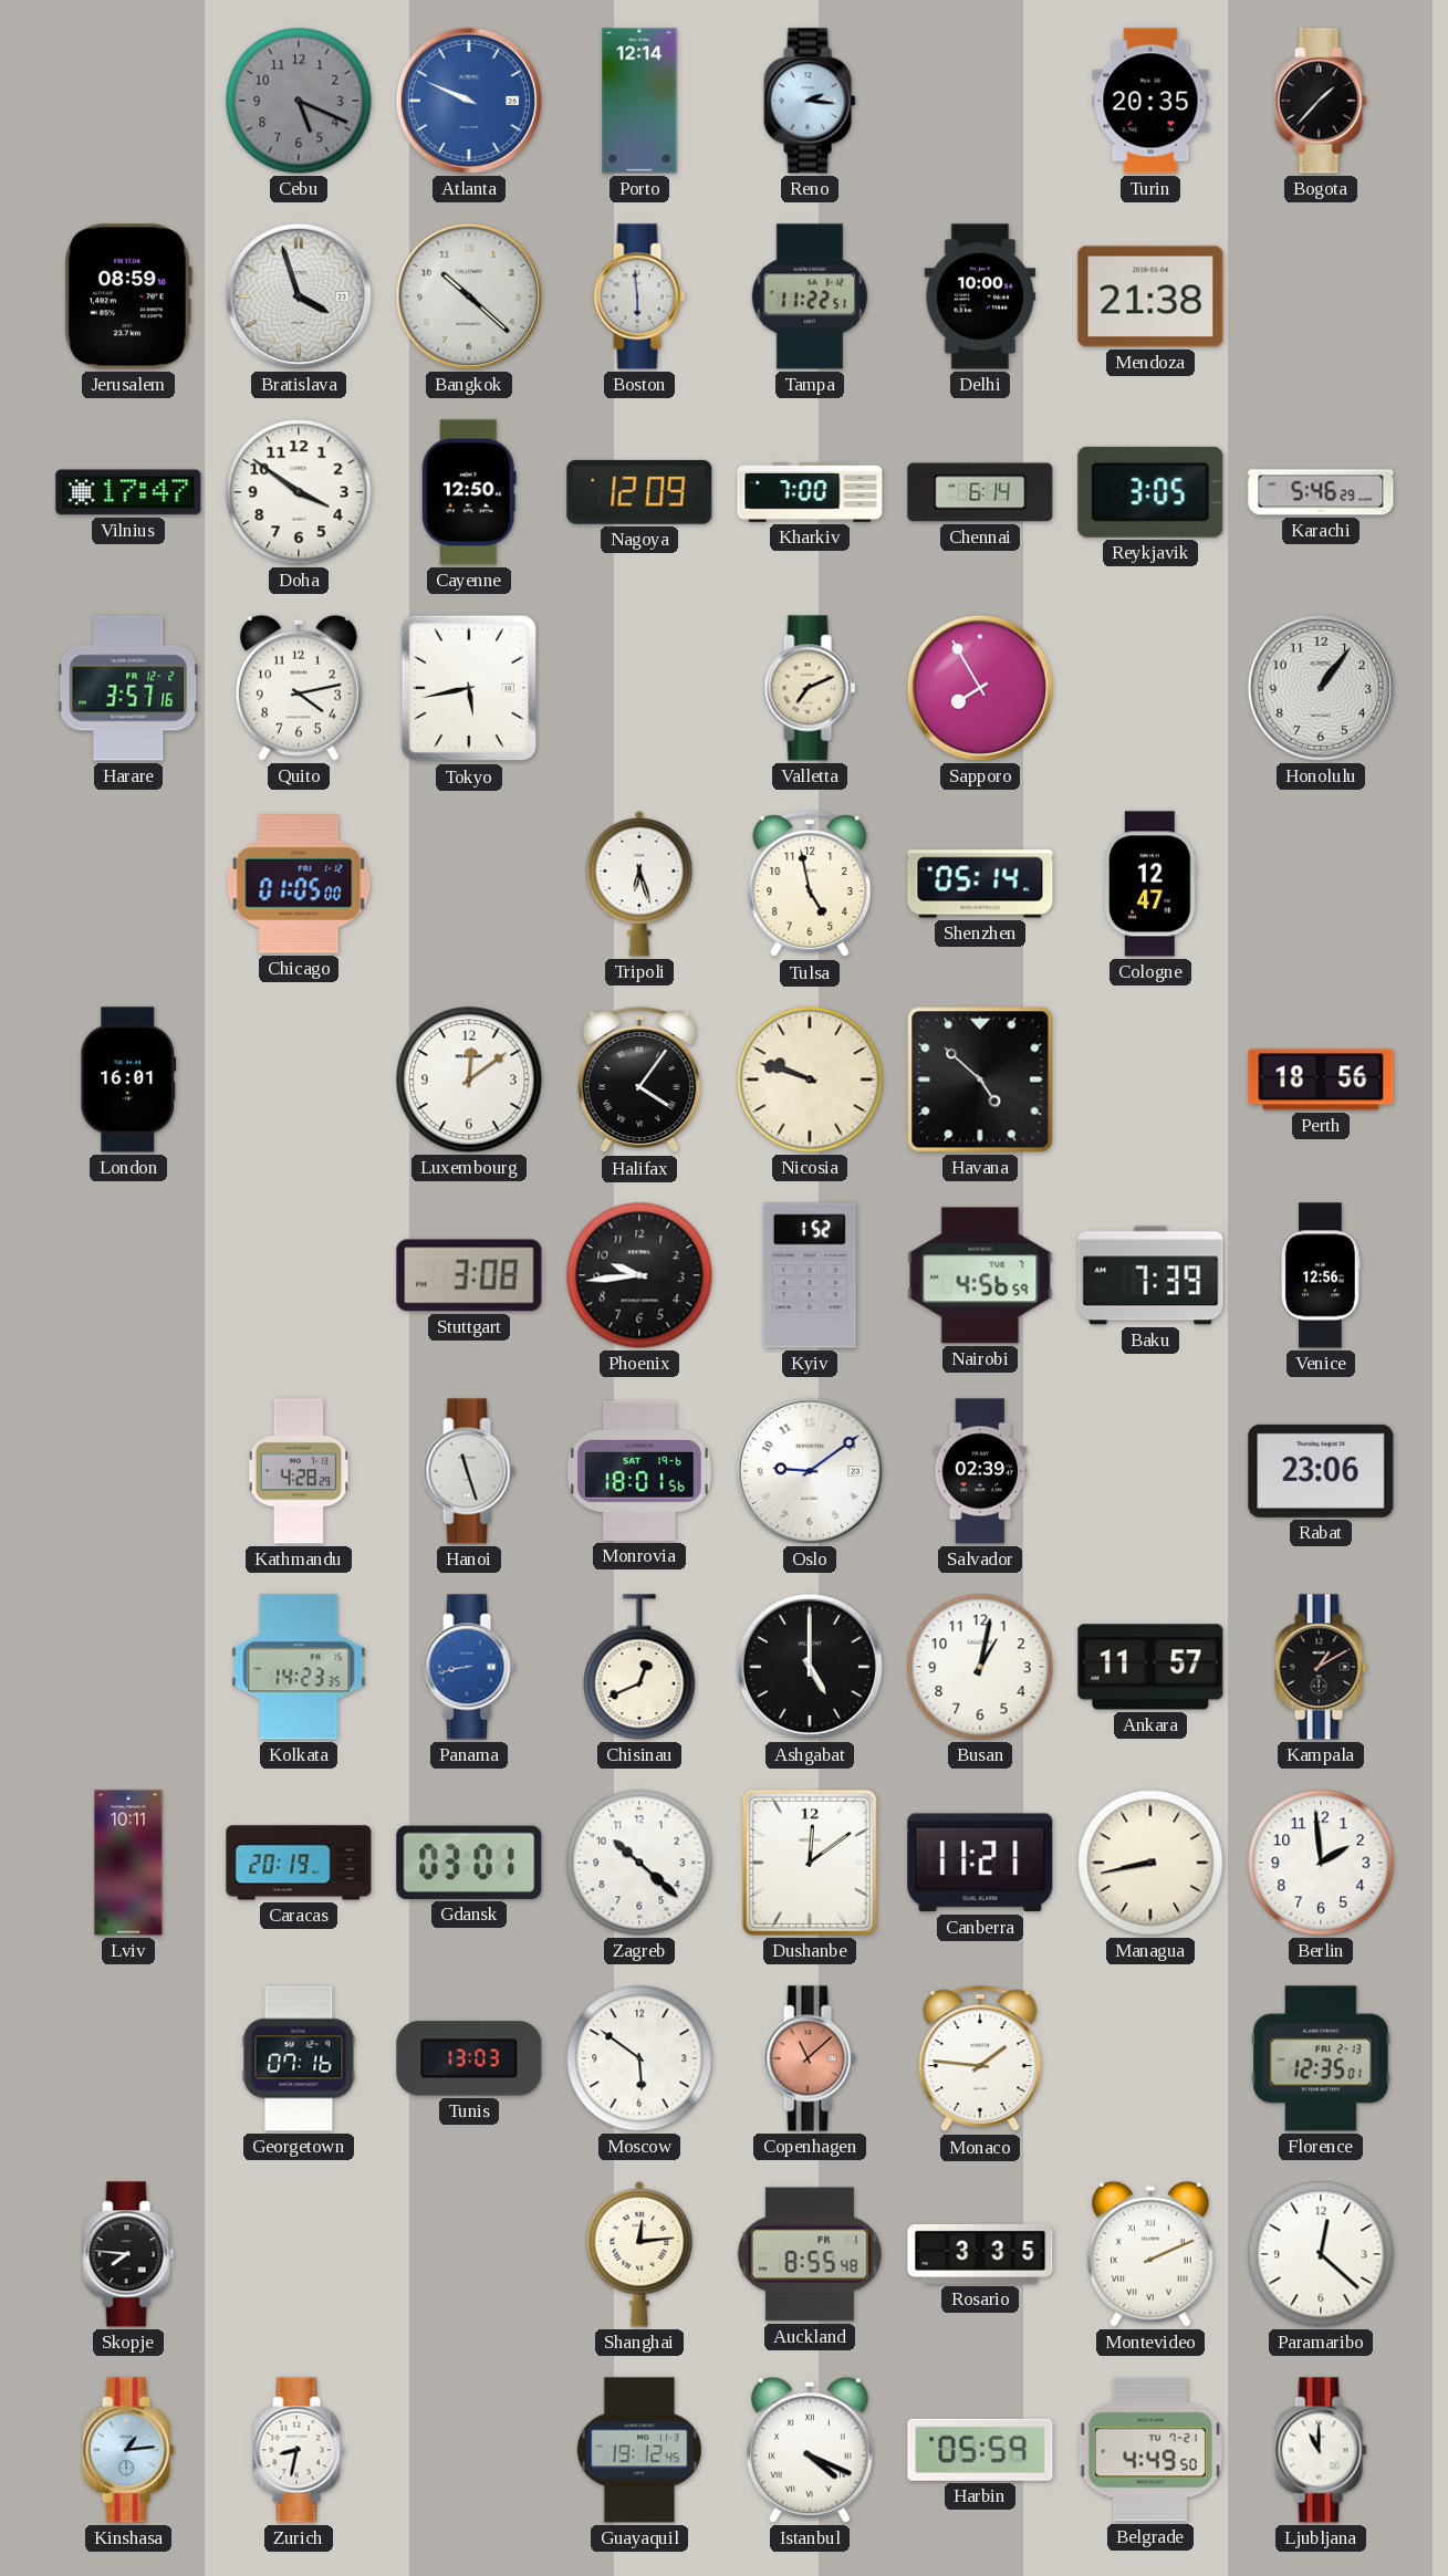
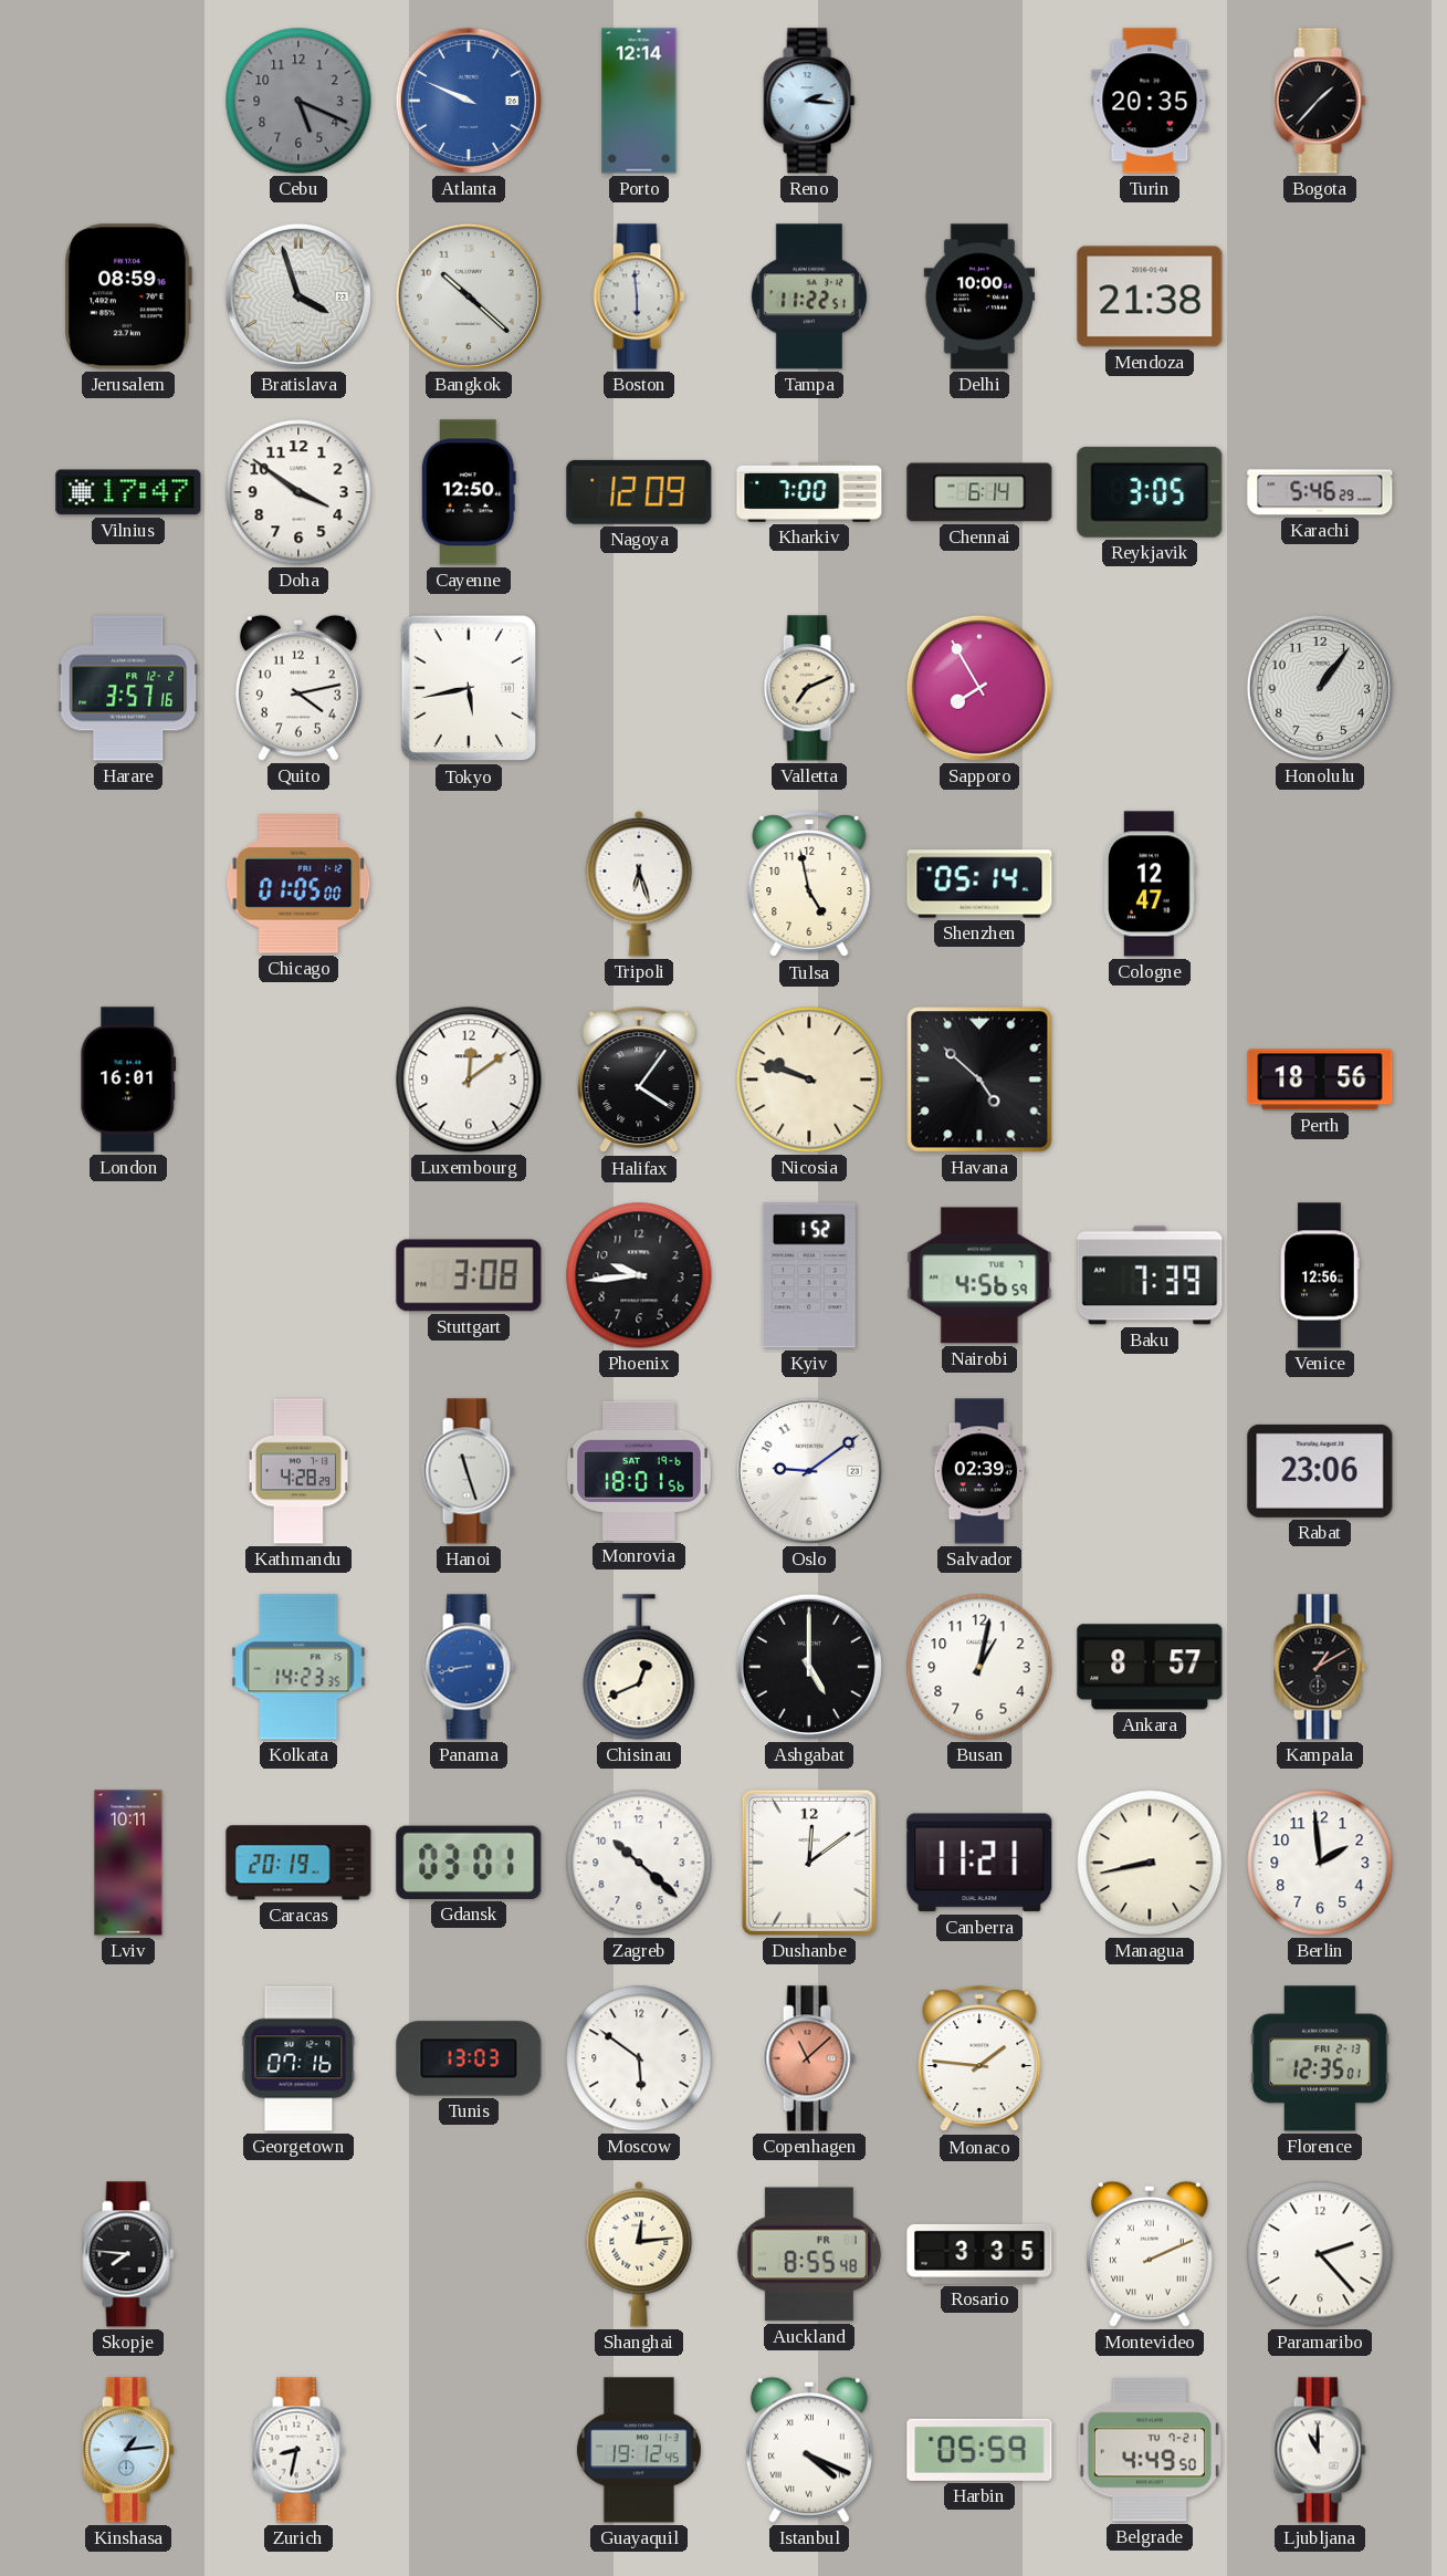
Ankara: 11:57 -> 8:57
Paramaribo: 12:22 -> 2:23
